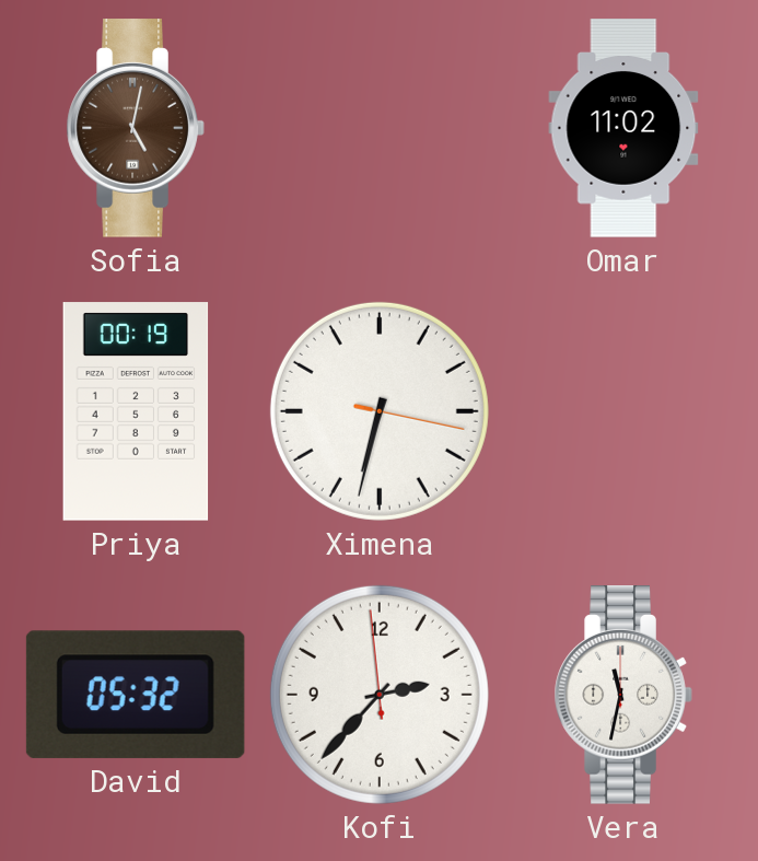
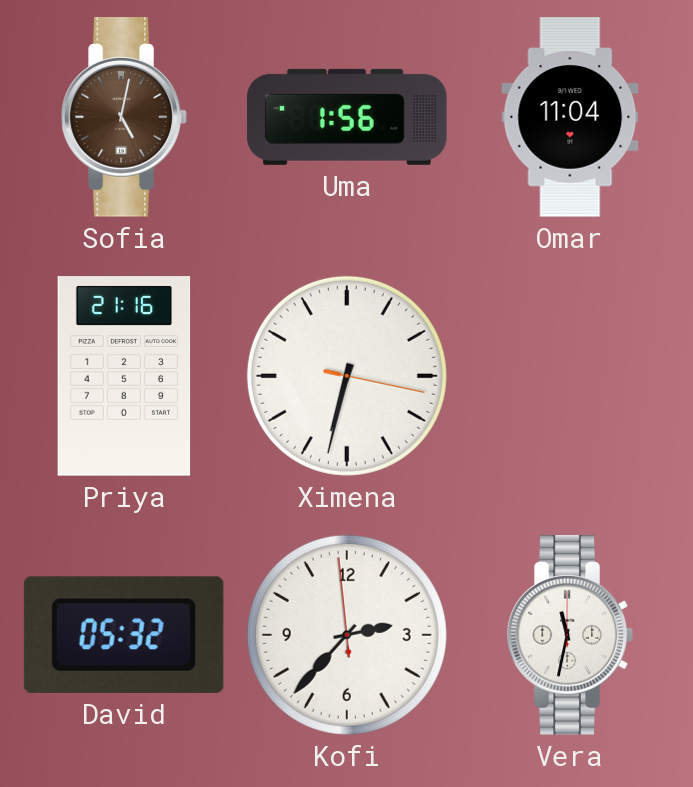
Uma: none -> 1:56
Omar: 11:02 -> 11:04
Priya: 00:19 -> 21:16
